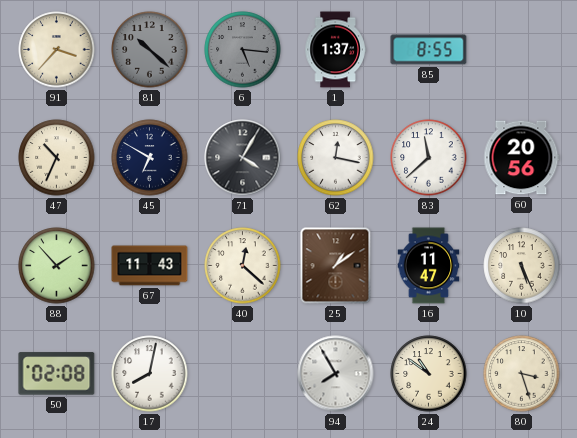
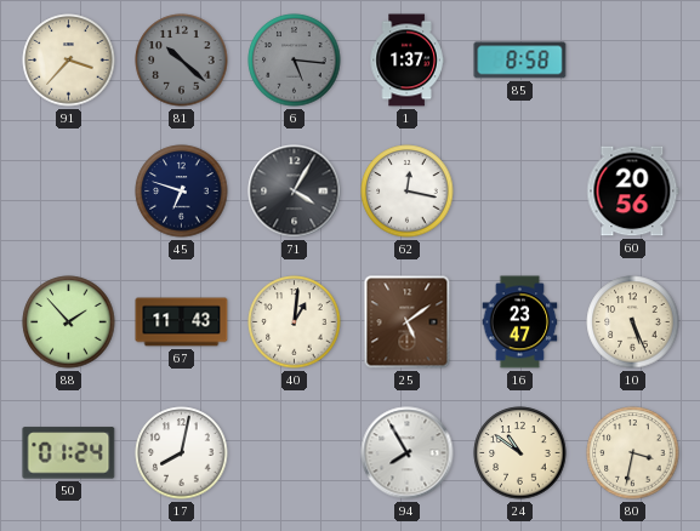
85: 8:55 -> 8:58
47: 10:34 -> none
45: 6:50 -> 6:48
83: 11:38 -> none
40: 12:22 -> 1:01
25: 1:09 -> 5:09
16: 11:47 -> 23:47
50: 02:08 -> 01:24
80: 3:27 -> 3:32
